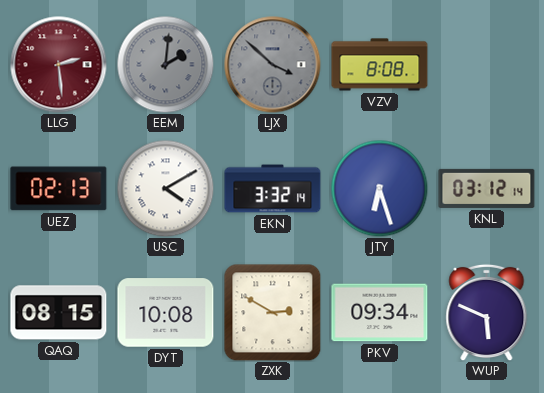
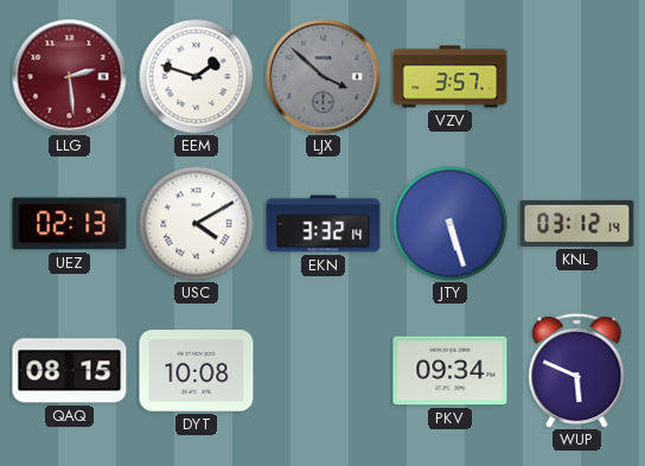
EEM: 2:01 -> 1:48
EEM dial: grey -> white
VZV: 8:08 -> 3:57
JTY: 6:27 -> 5:27
ZXK: 2:50 -> none
